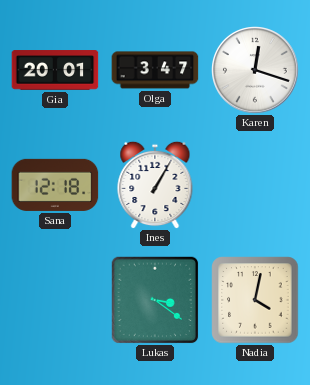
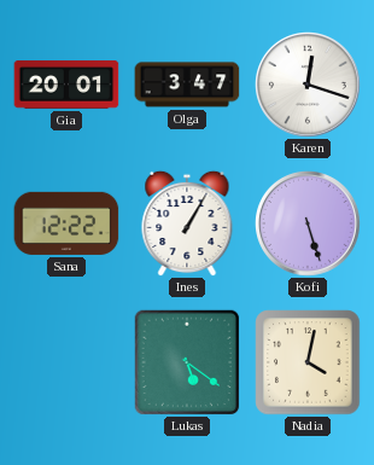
Sana: 12:18 -> 12:22
Kofi: none -> 5:27
Lukas: 3:21 -> 5:21
